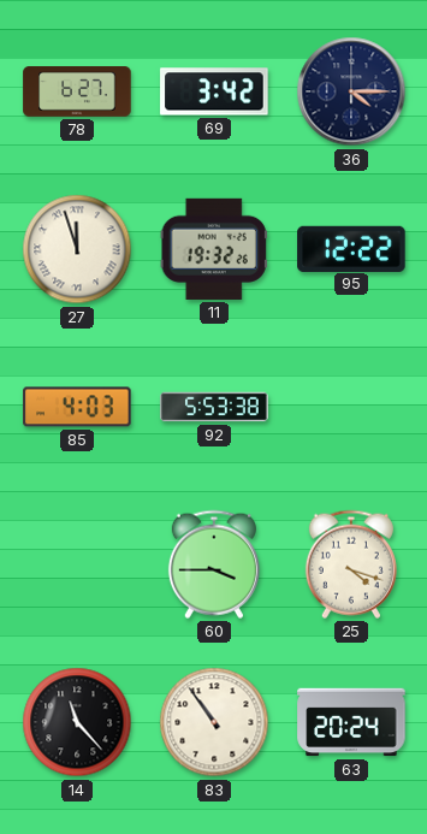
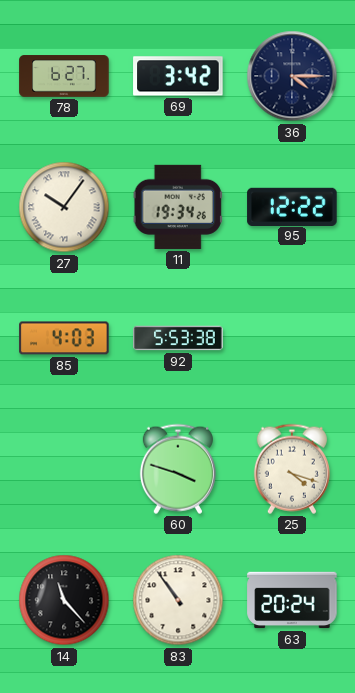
27: 11:57 -> 10:06
11: 19:32 -> 19:34
60: 3:45 -> 3:48
